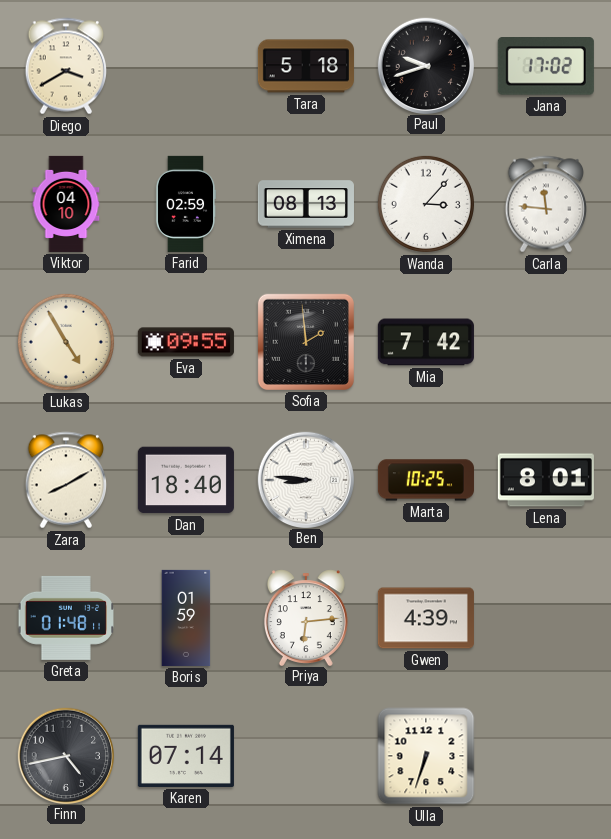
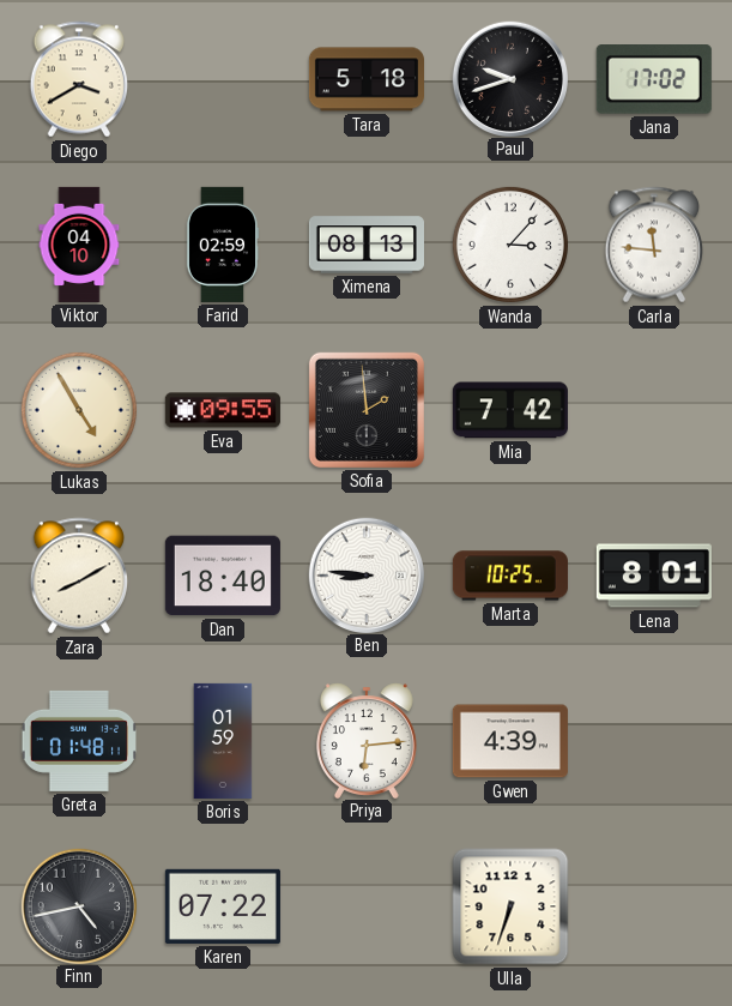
Karen: 07:14 -> 07:22
